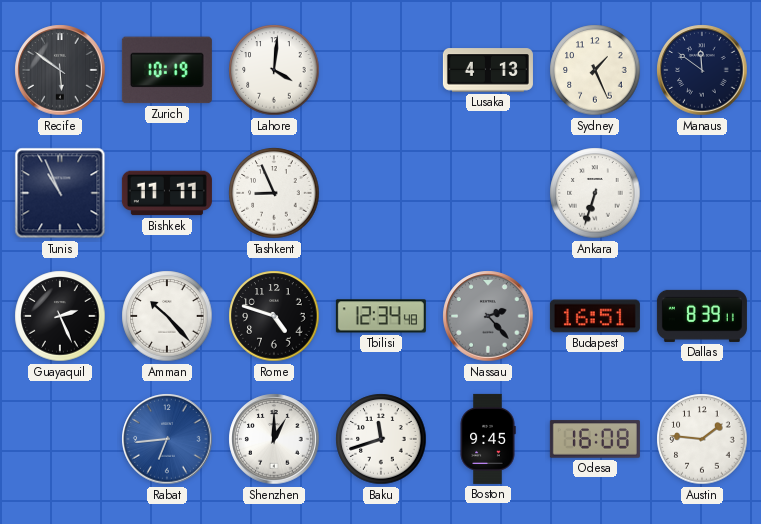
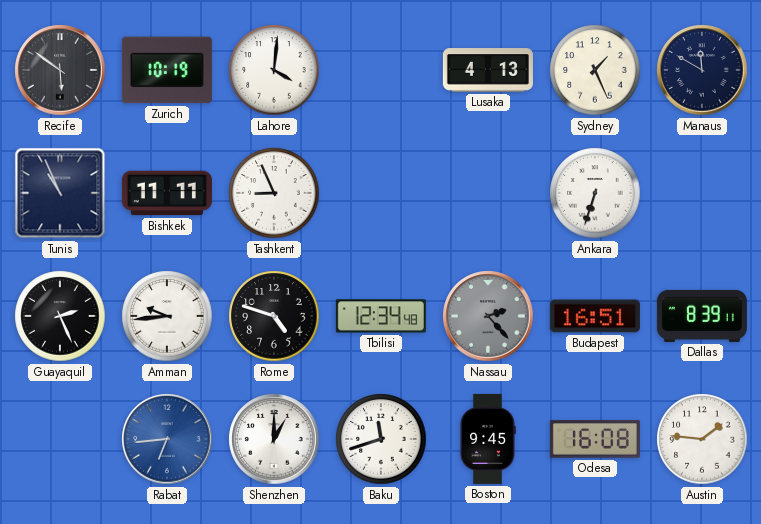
Manaus: 11:51 -> 11:50
Amman: 10:23 -> 9:44
